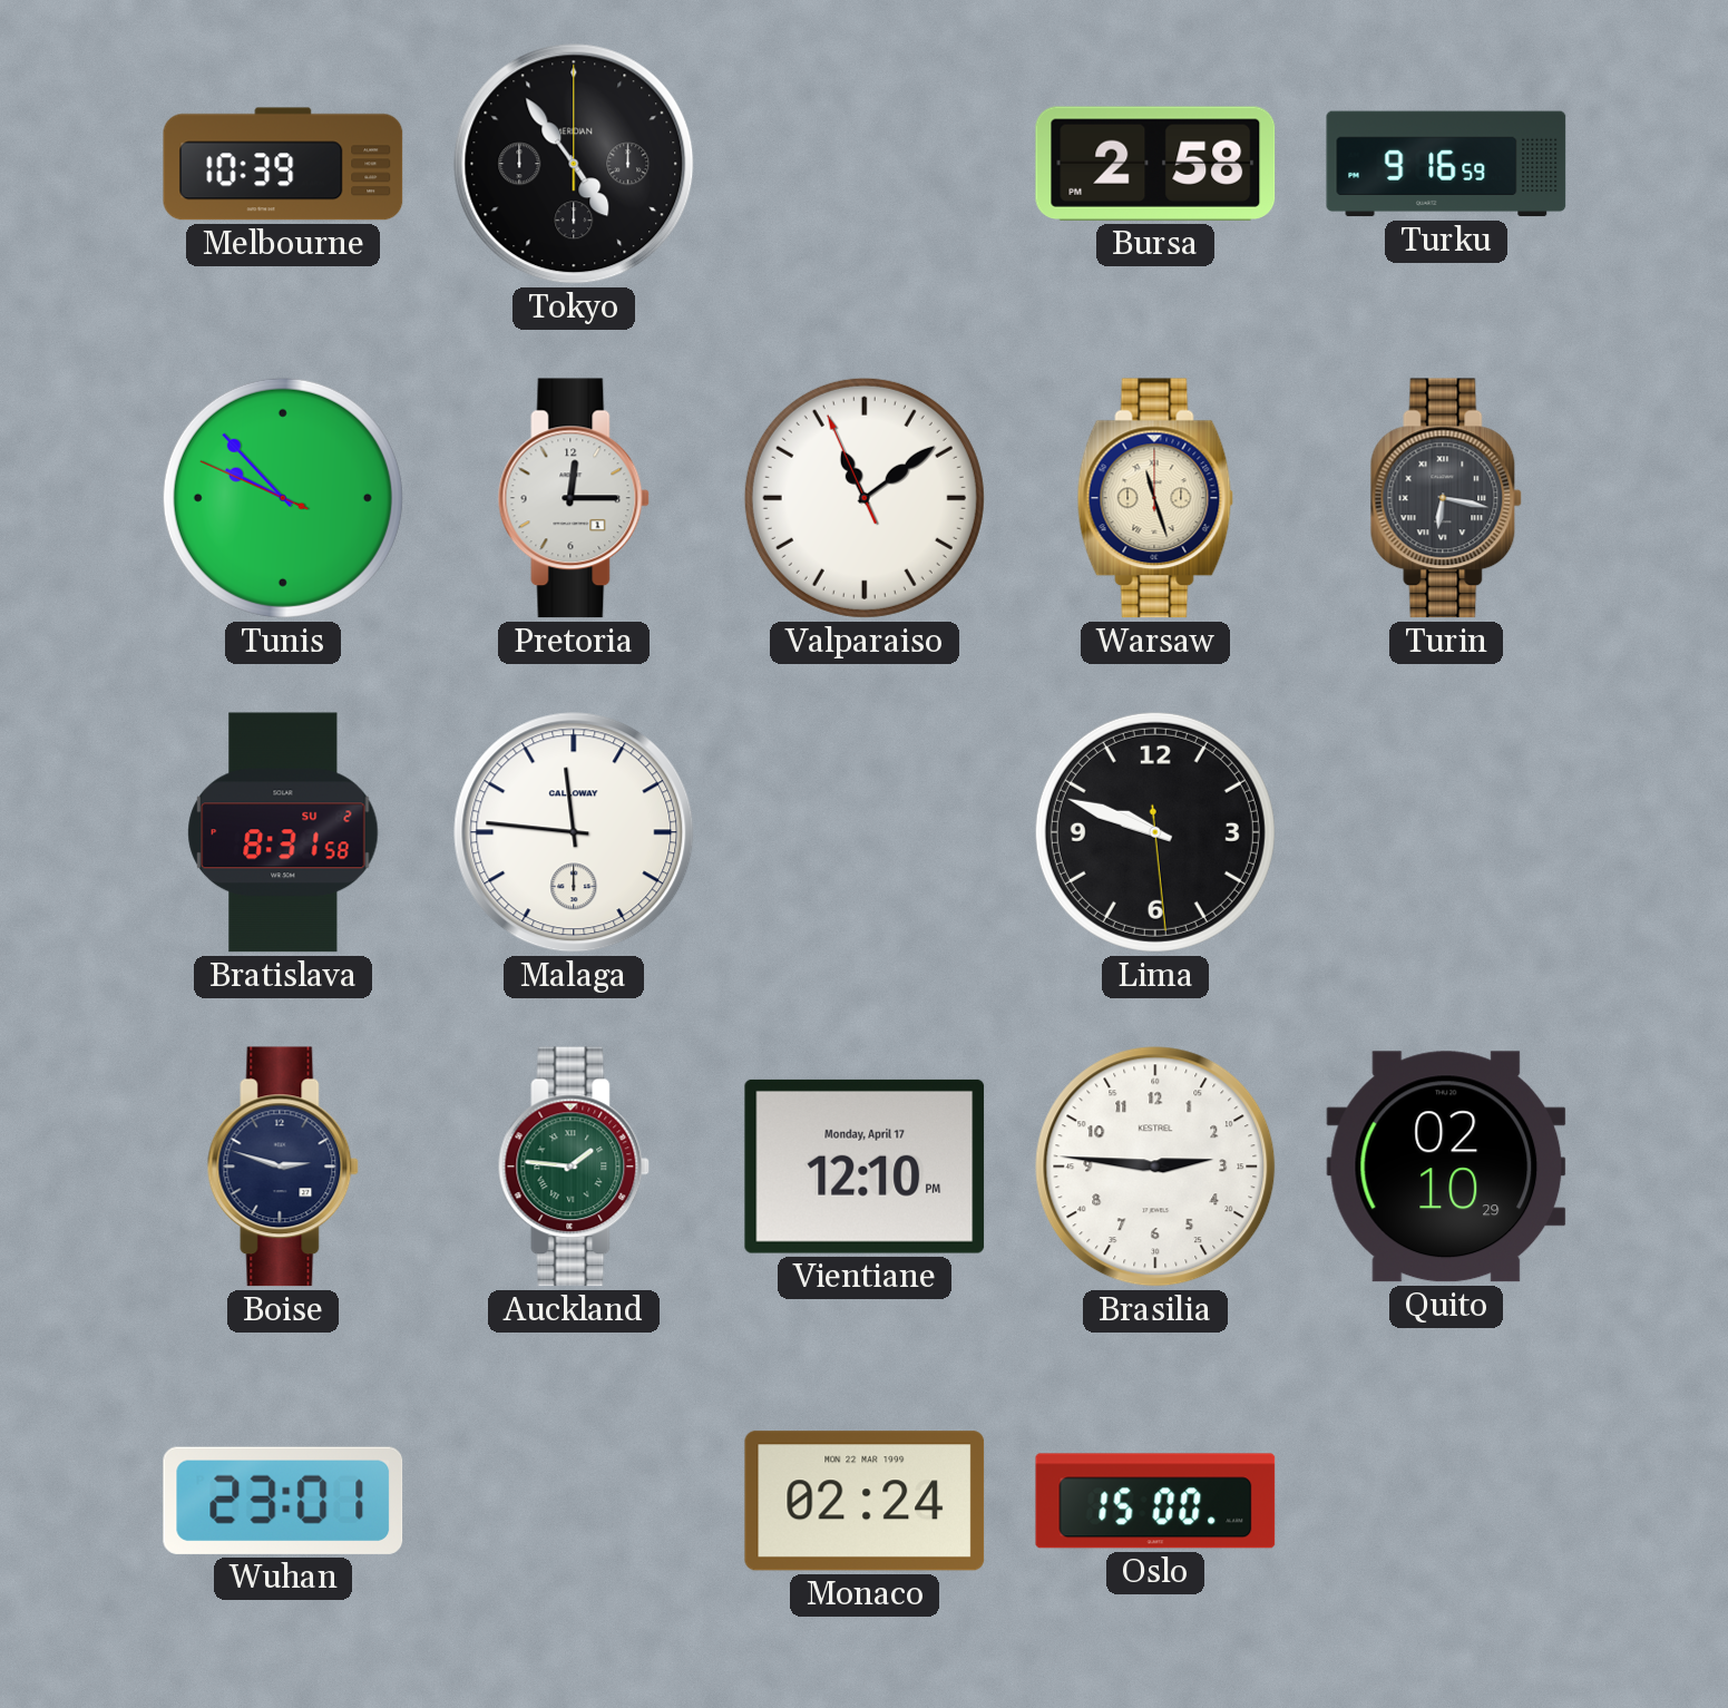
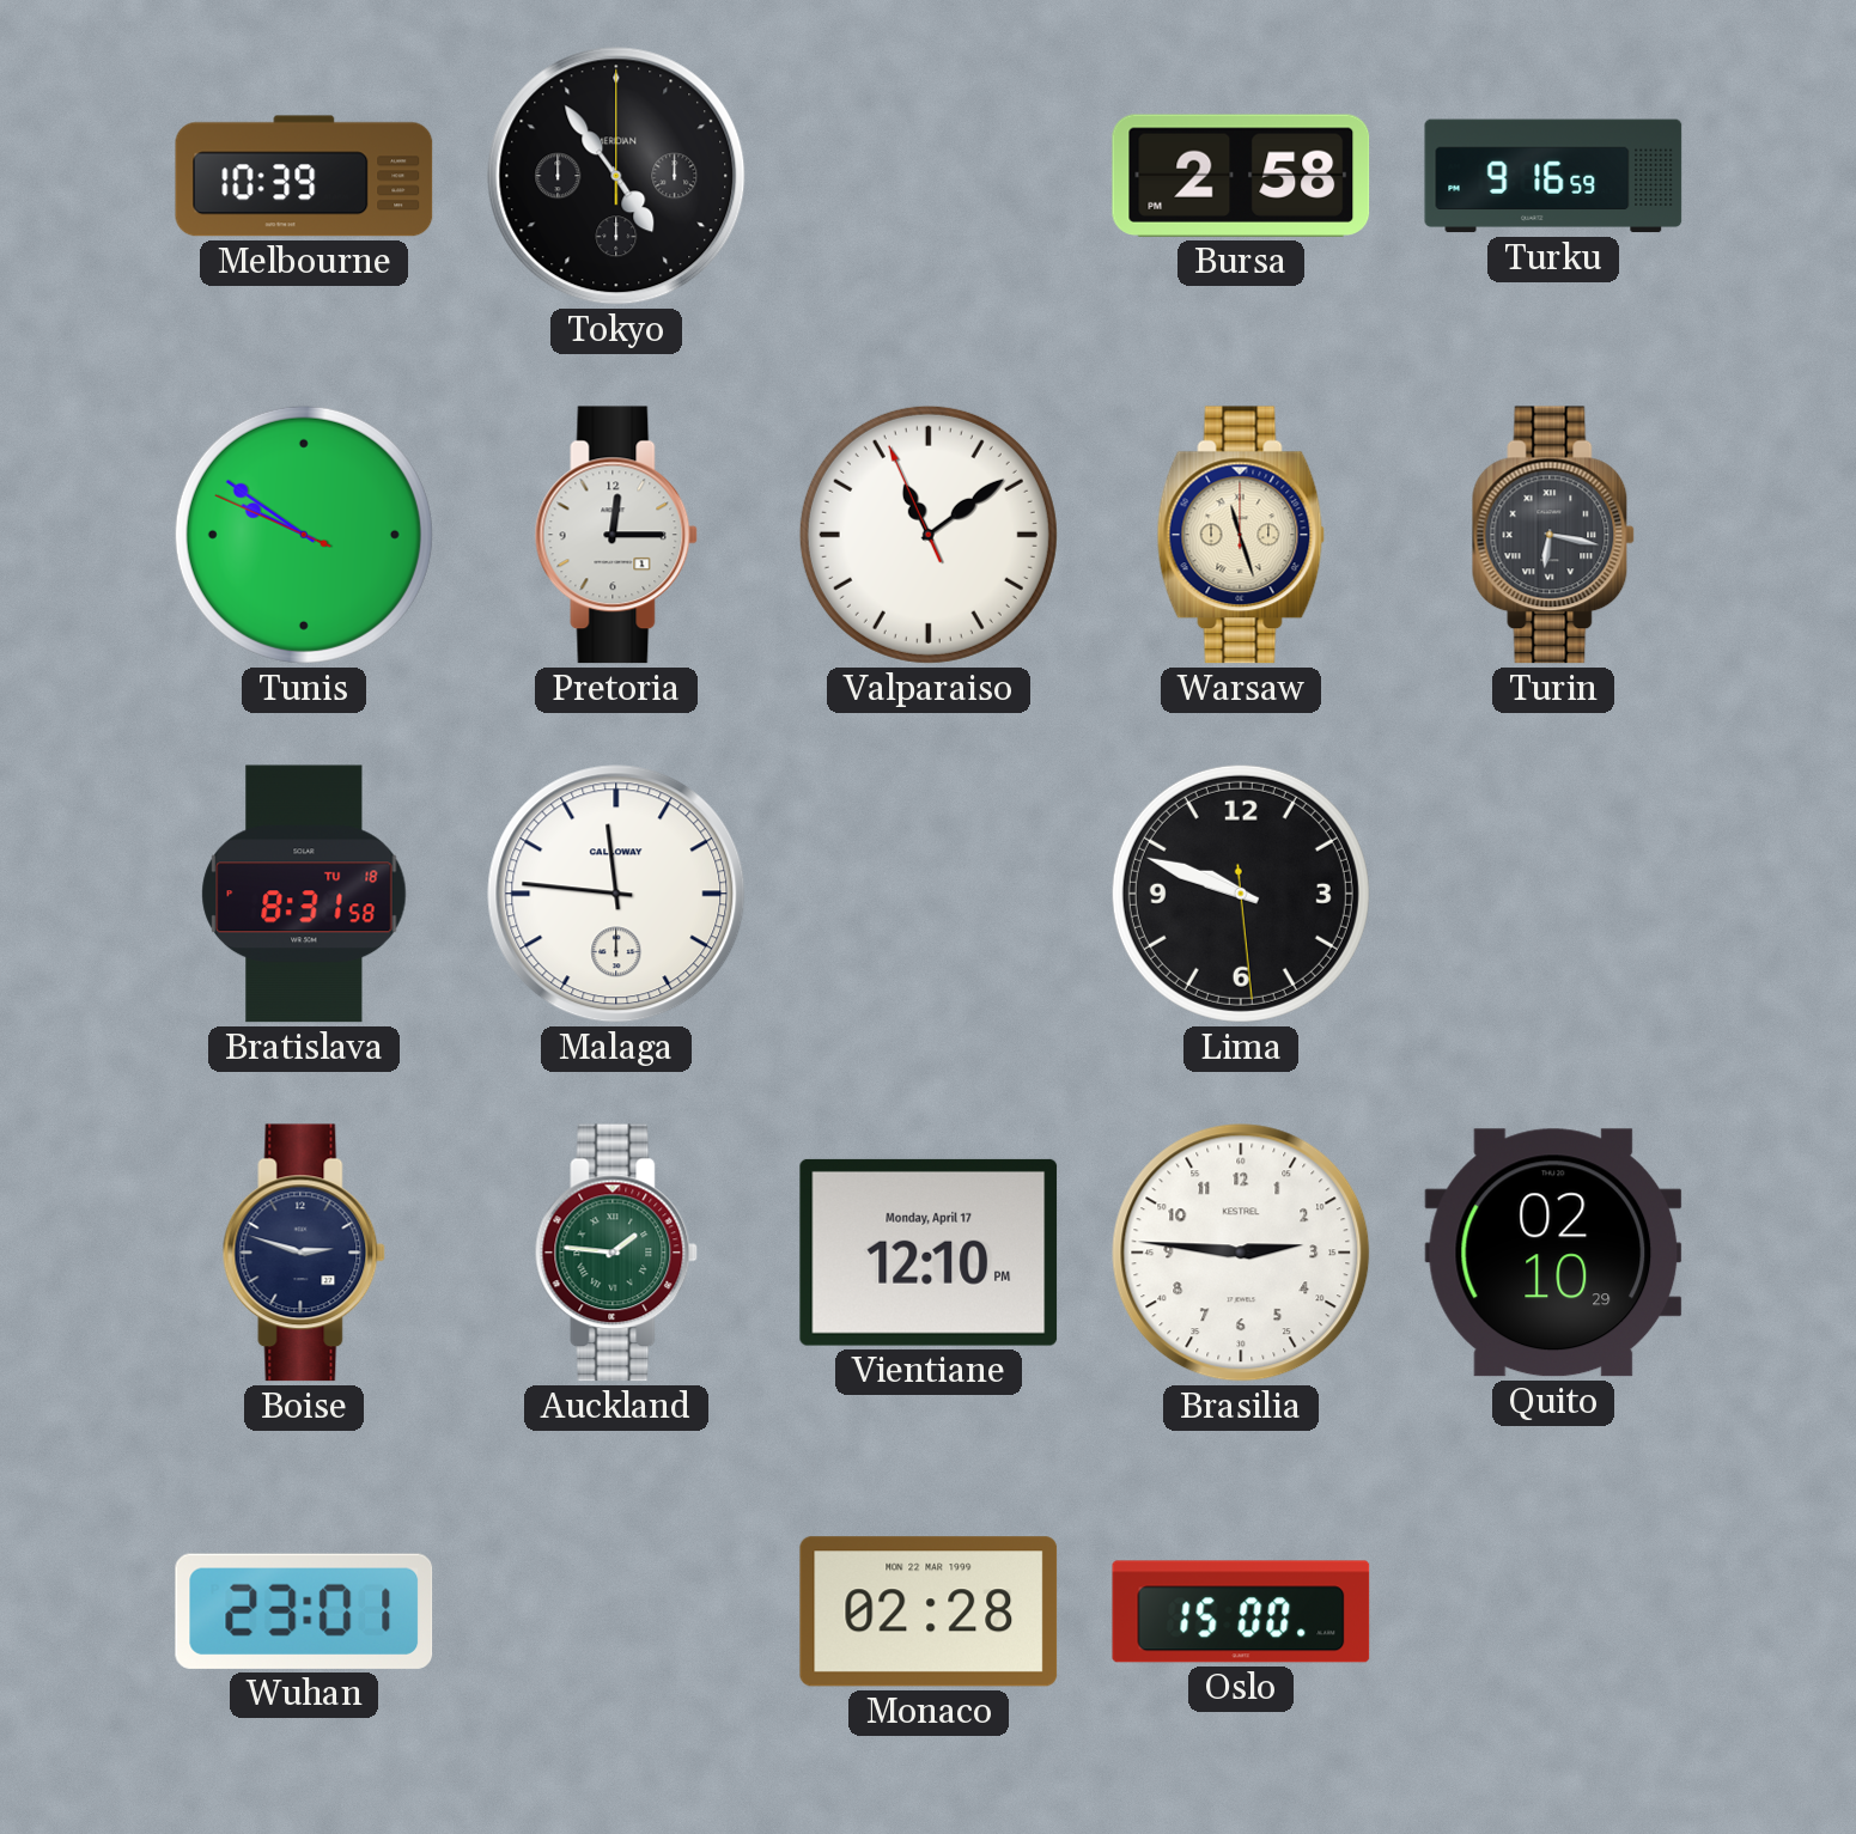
Tunis: 9:52 -> 9:50
Bratislava date: SU 2 -> TU 18
Monaco: 02:24 -> 02:28
